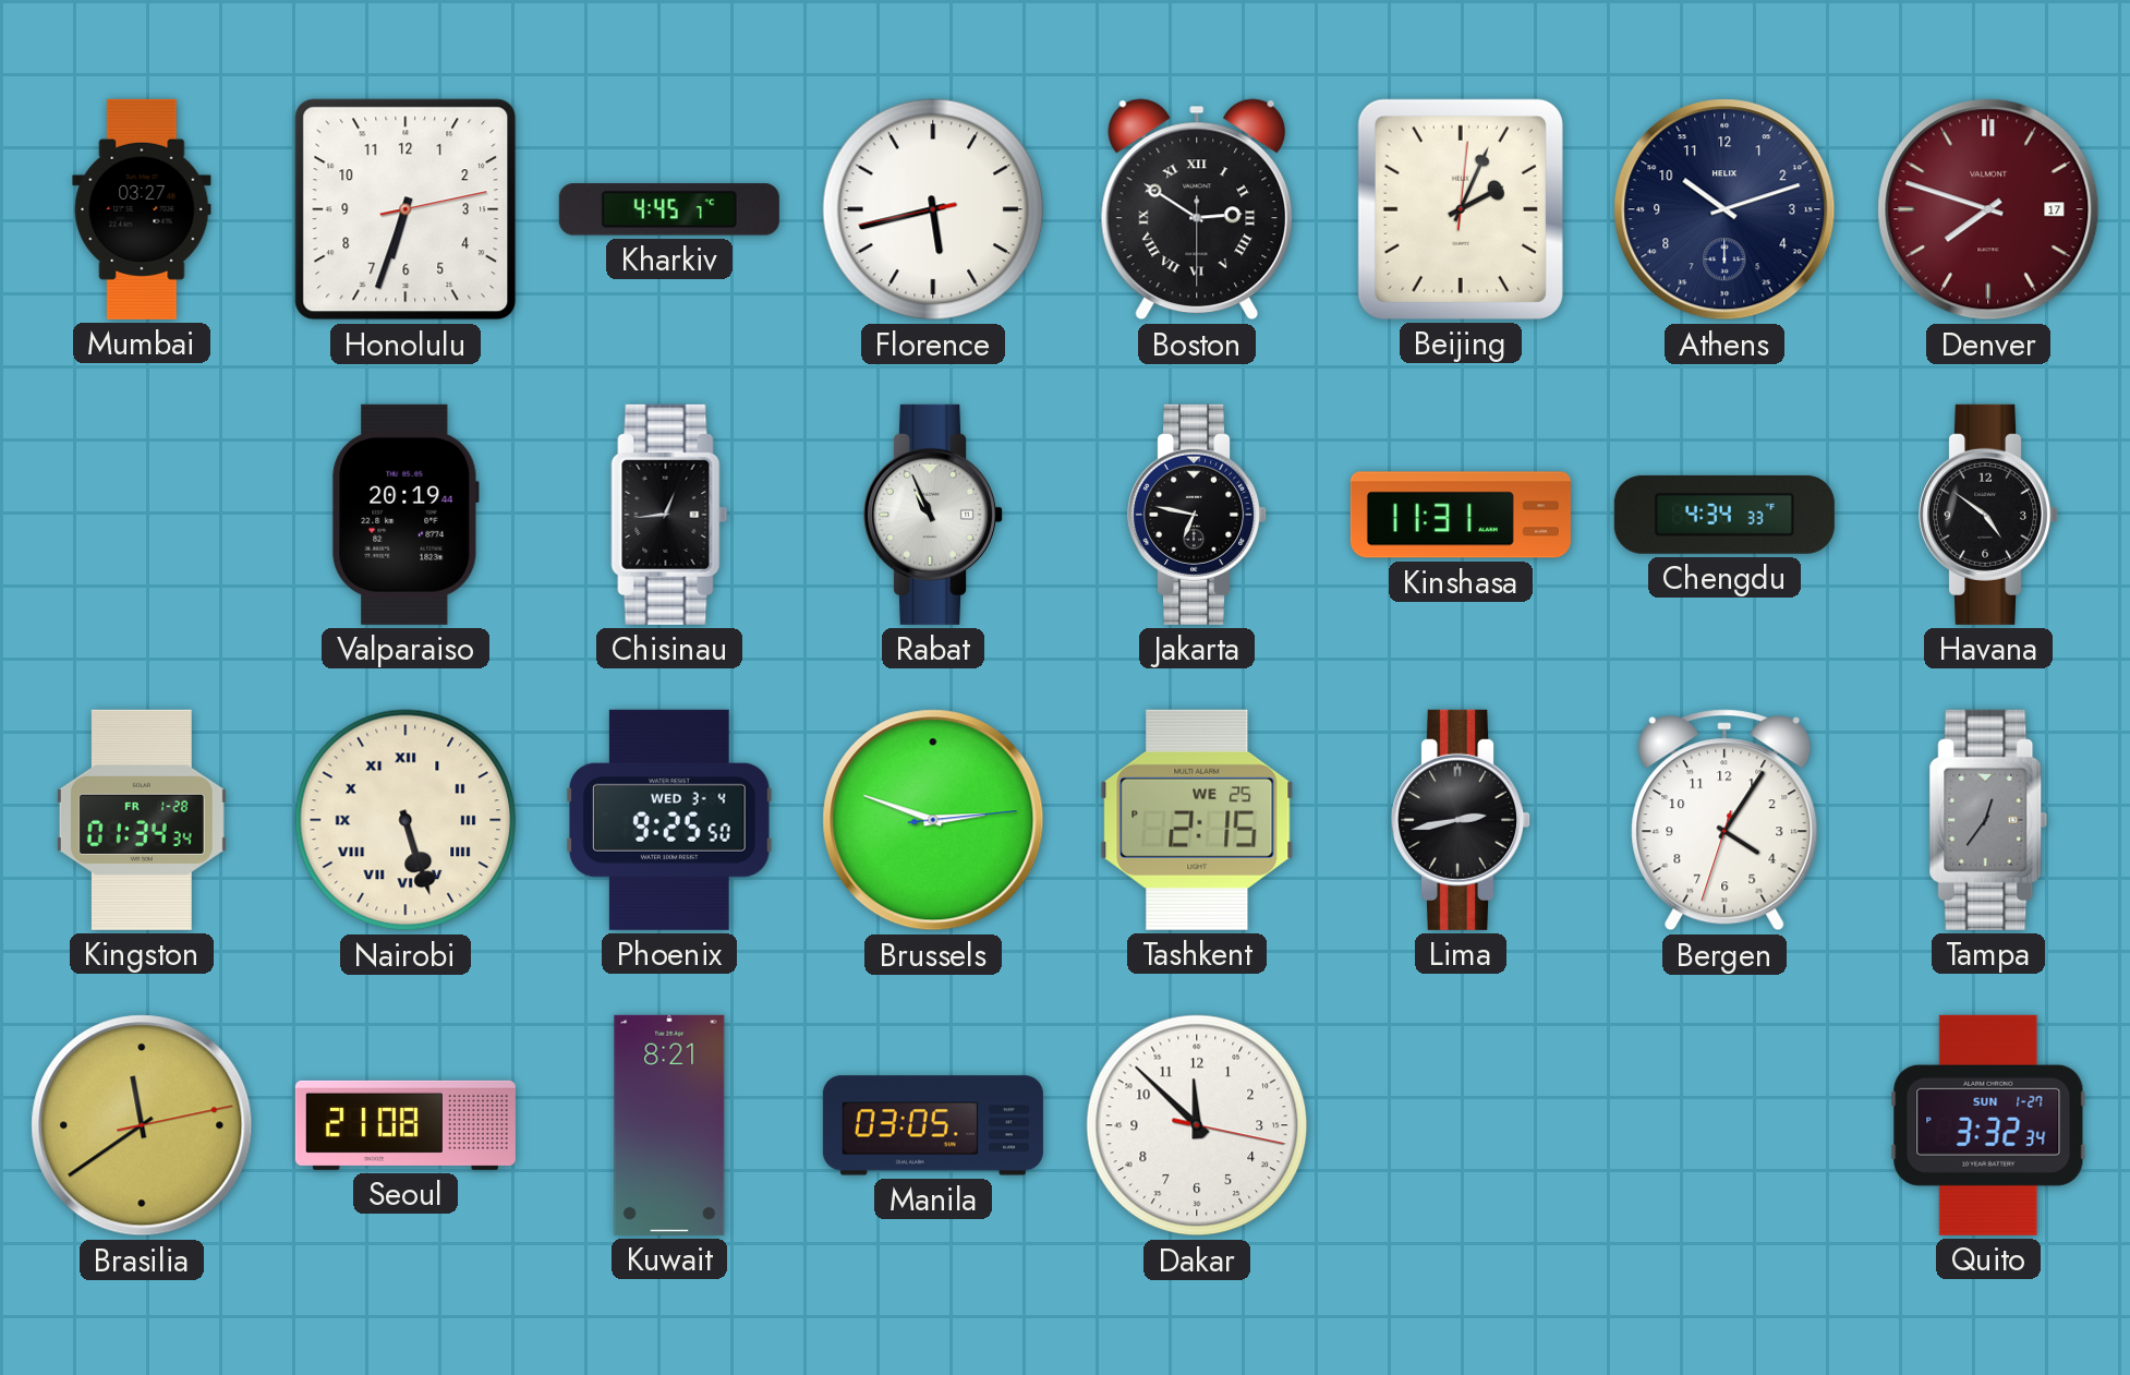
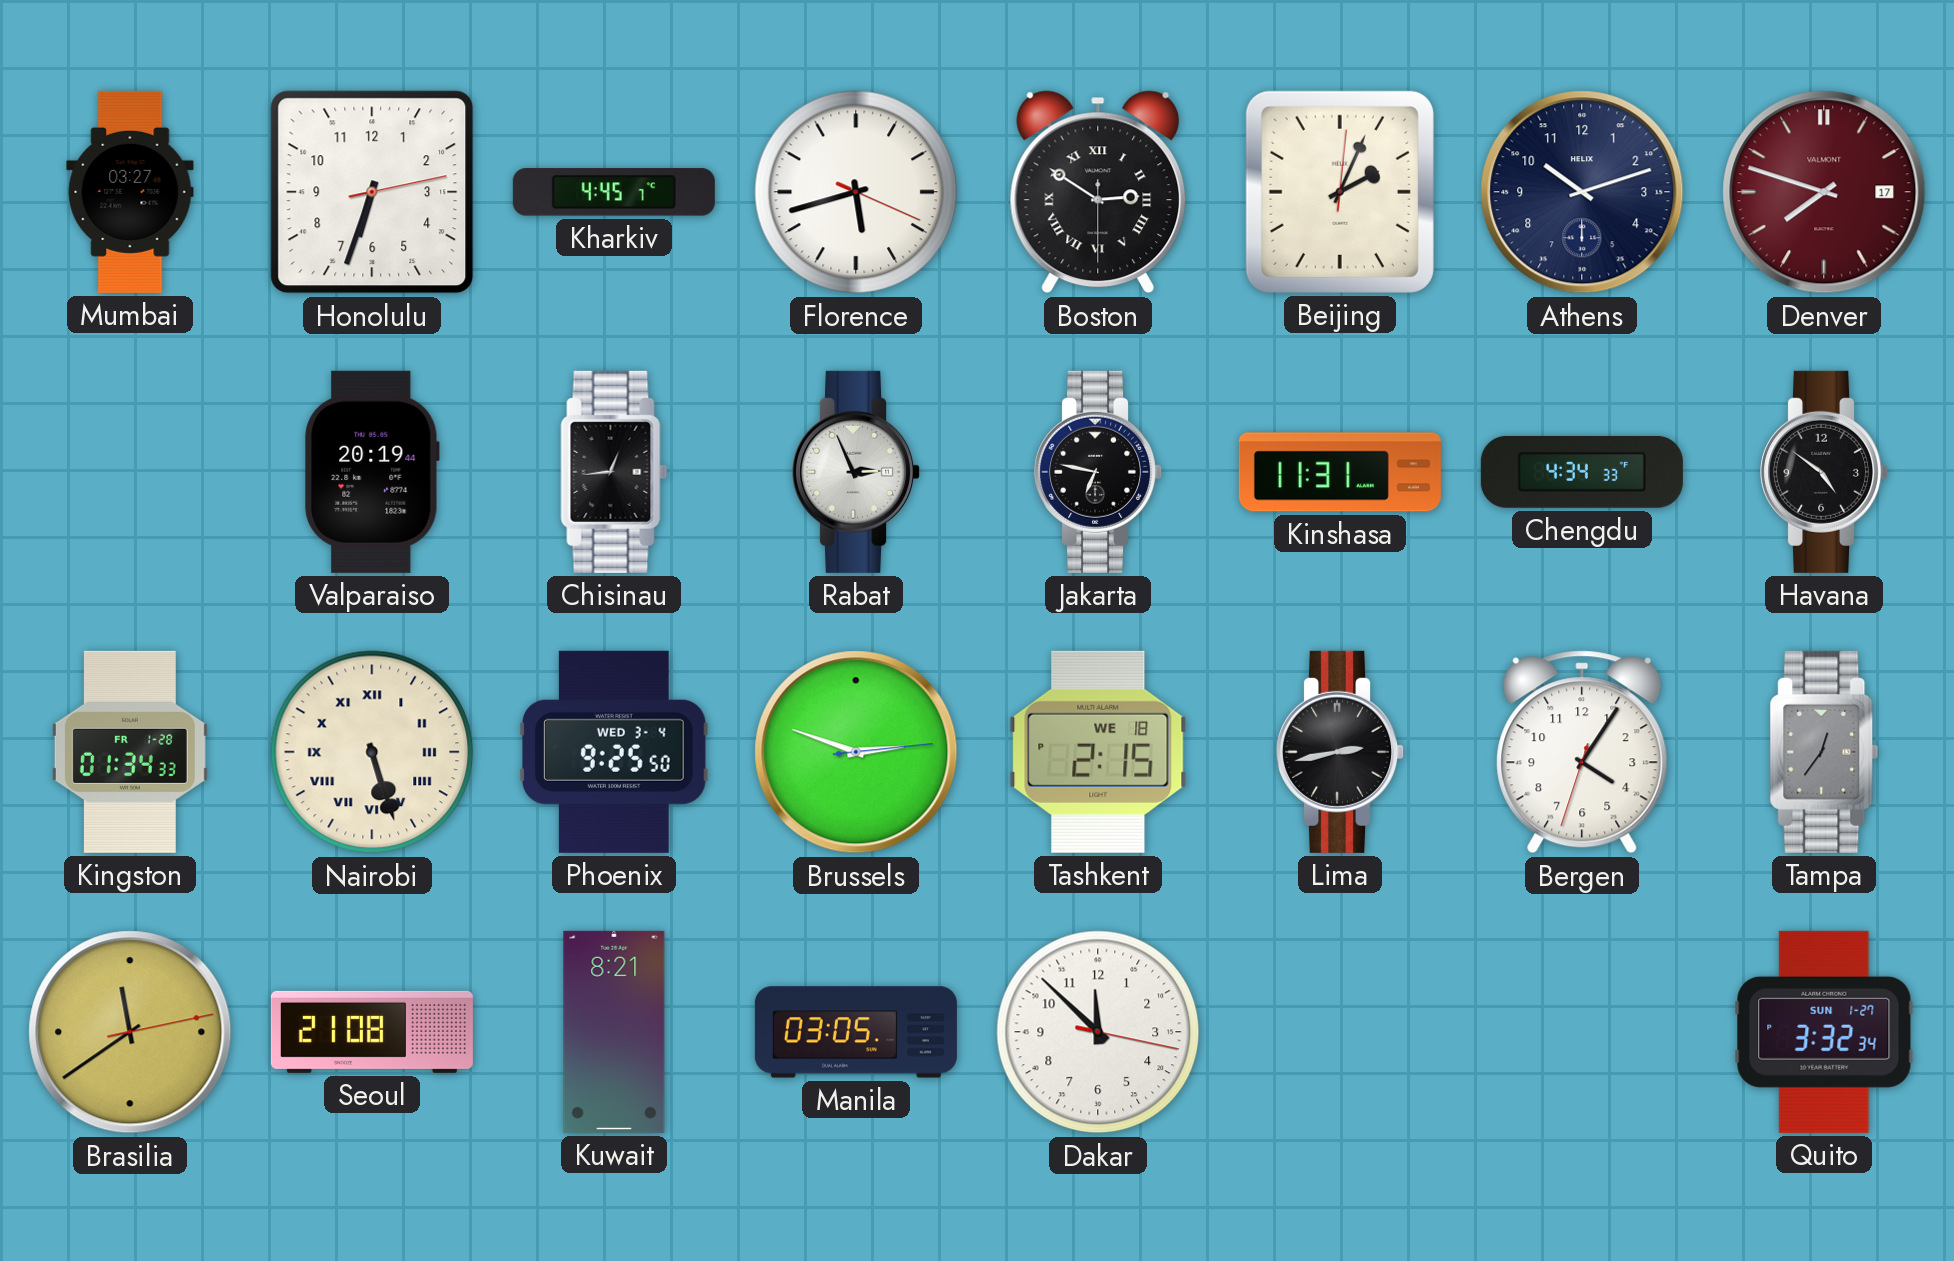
Florence: 5:42:43 -> 5:42:19
Rabat: 10:56 -> 2:56
Kingston: 01:34:34 -> 01:34:33
Tashkent date: WE 25 -> WE 18
